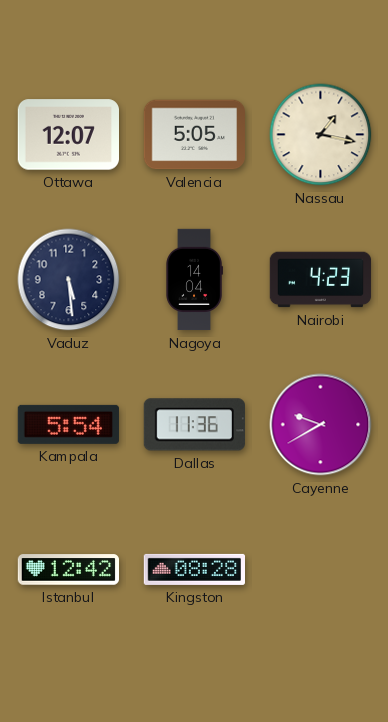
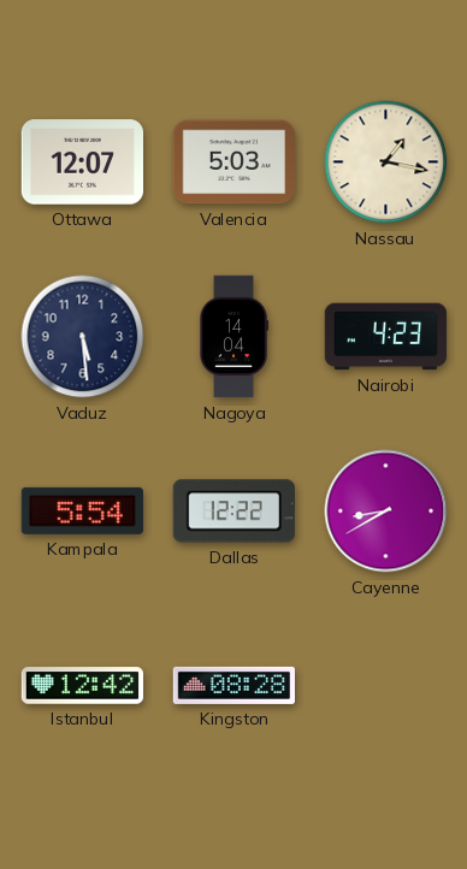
Valencia: 5:05 -> 5:03
Dallas: 11:36 -> 12:22
Cayenne: 9:40 -> 8:40
